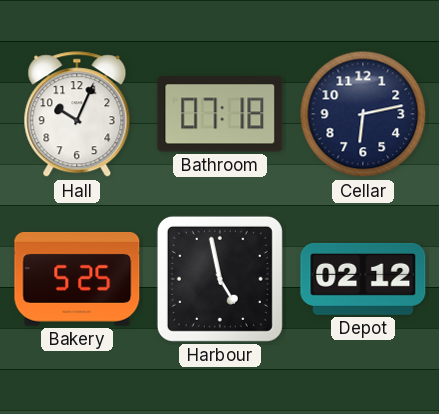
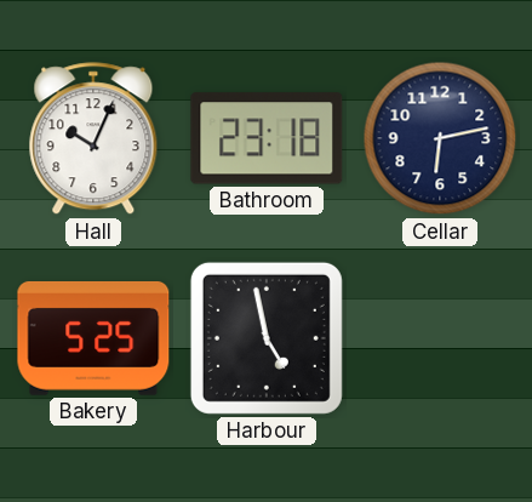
Bathroom: 07:18 -> 23:18
Depot: 02:12 -> none
